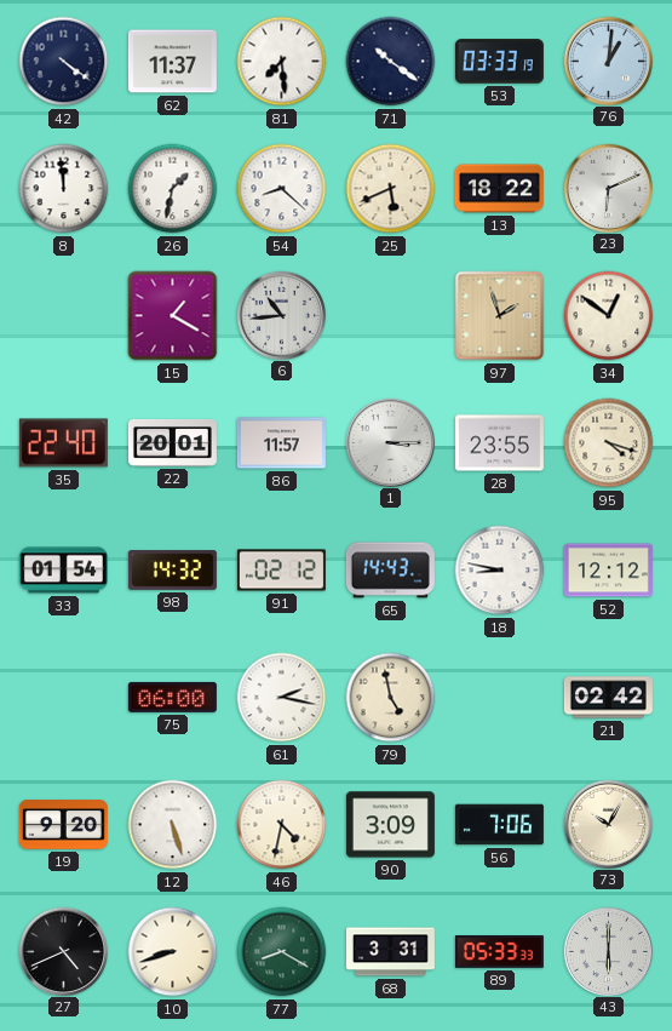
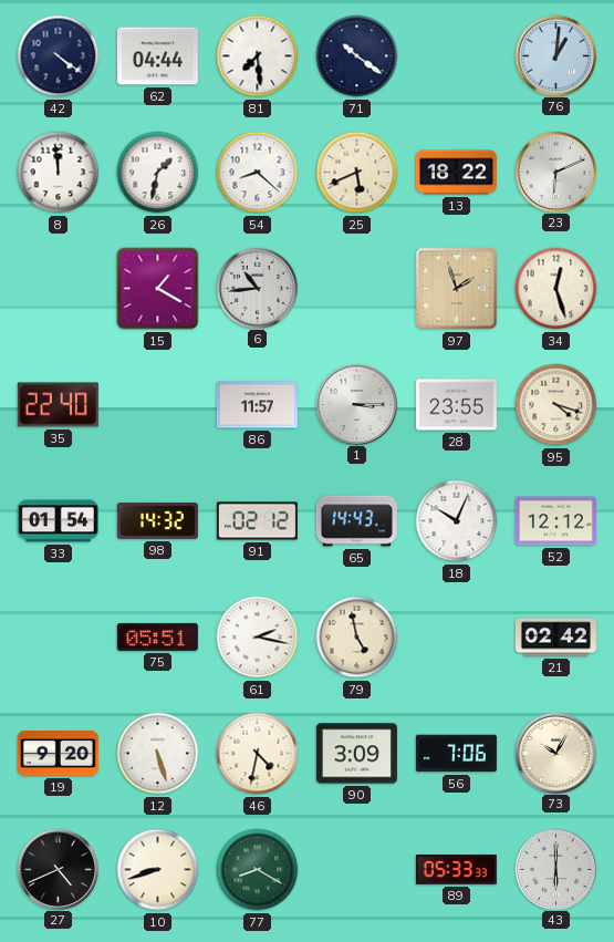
62: 11:37 -> 04:44
53: 03:33 -> none
34: 12:51 -> 12:27
22: 20:01 -> none
18: 8:47 -> 10:04
75: 06:00 -> 05:51
68: 3:31 -> none
